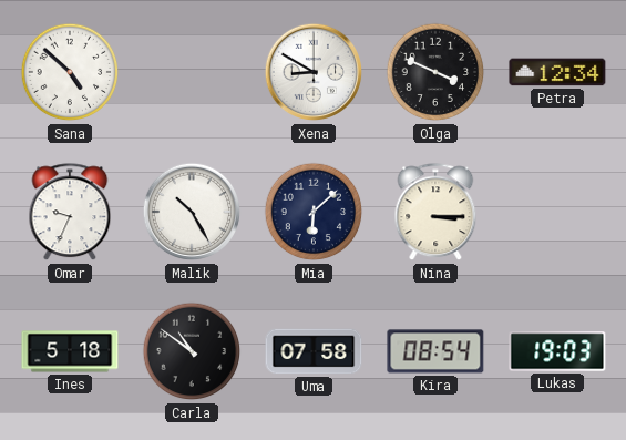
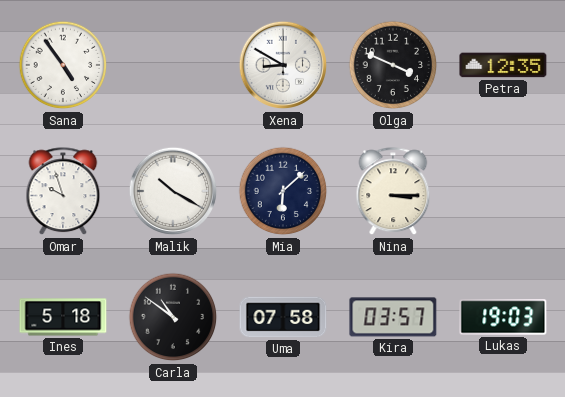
Sana: 4:52 -> 4:54
Petra: 12:34 -> 12:35
Omar: 9:34 -> 9:57
Malik: 10:25 -> 10:20
Kira: 08:54 -> 03:57
